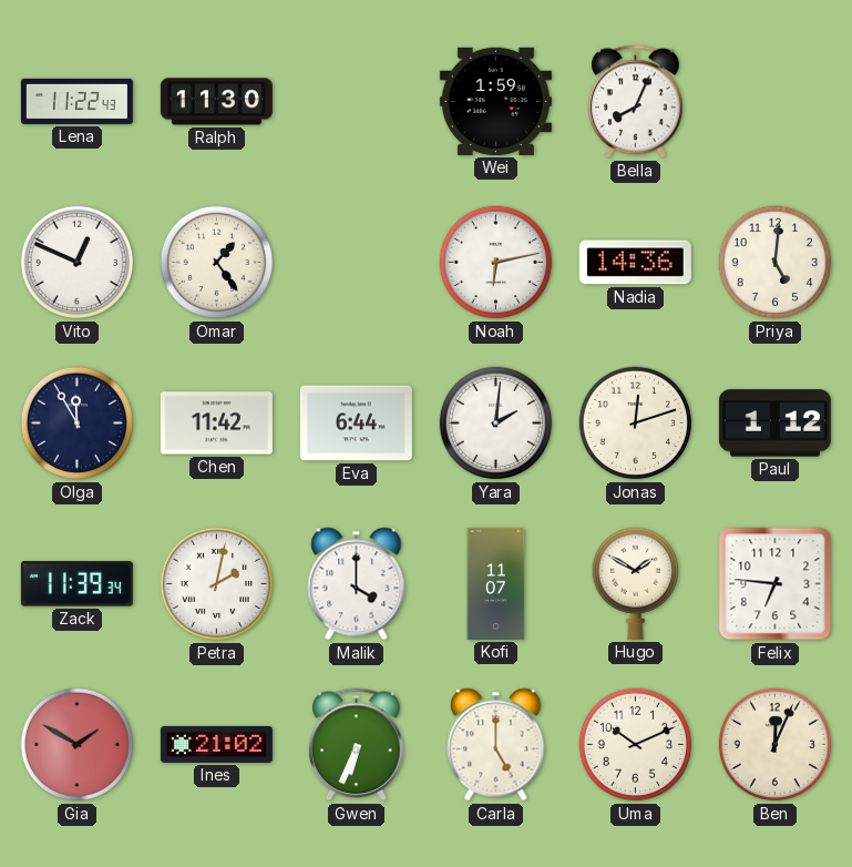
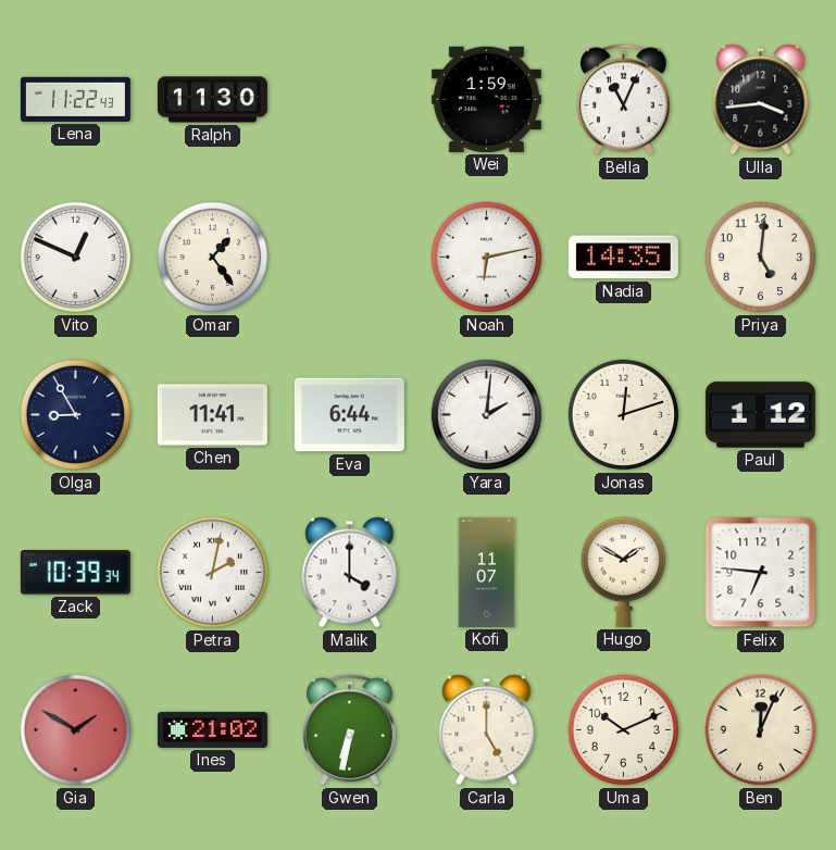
Bella: 8:04 -> 11:04
Ulla: none -> 3:44
Nadia: 14:36 -> 14:35
Olga: 11:55 -> 8:55
Chen: 11:42 -> 11:41
Zack: 11:39 -> 10:39
Gwen: 6:34 -> 6:32
